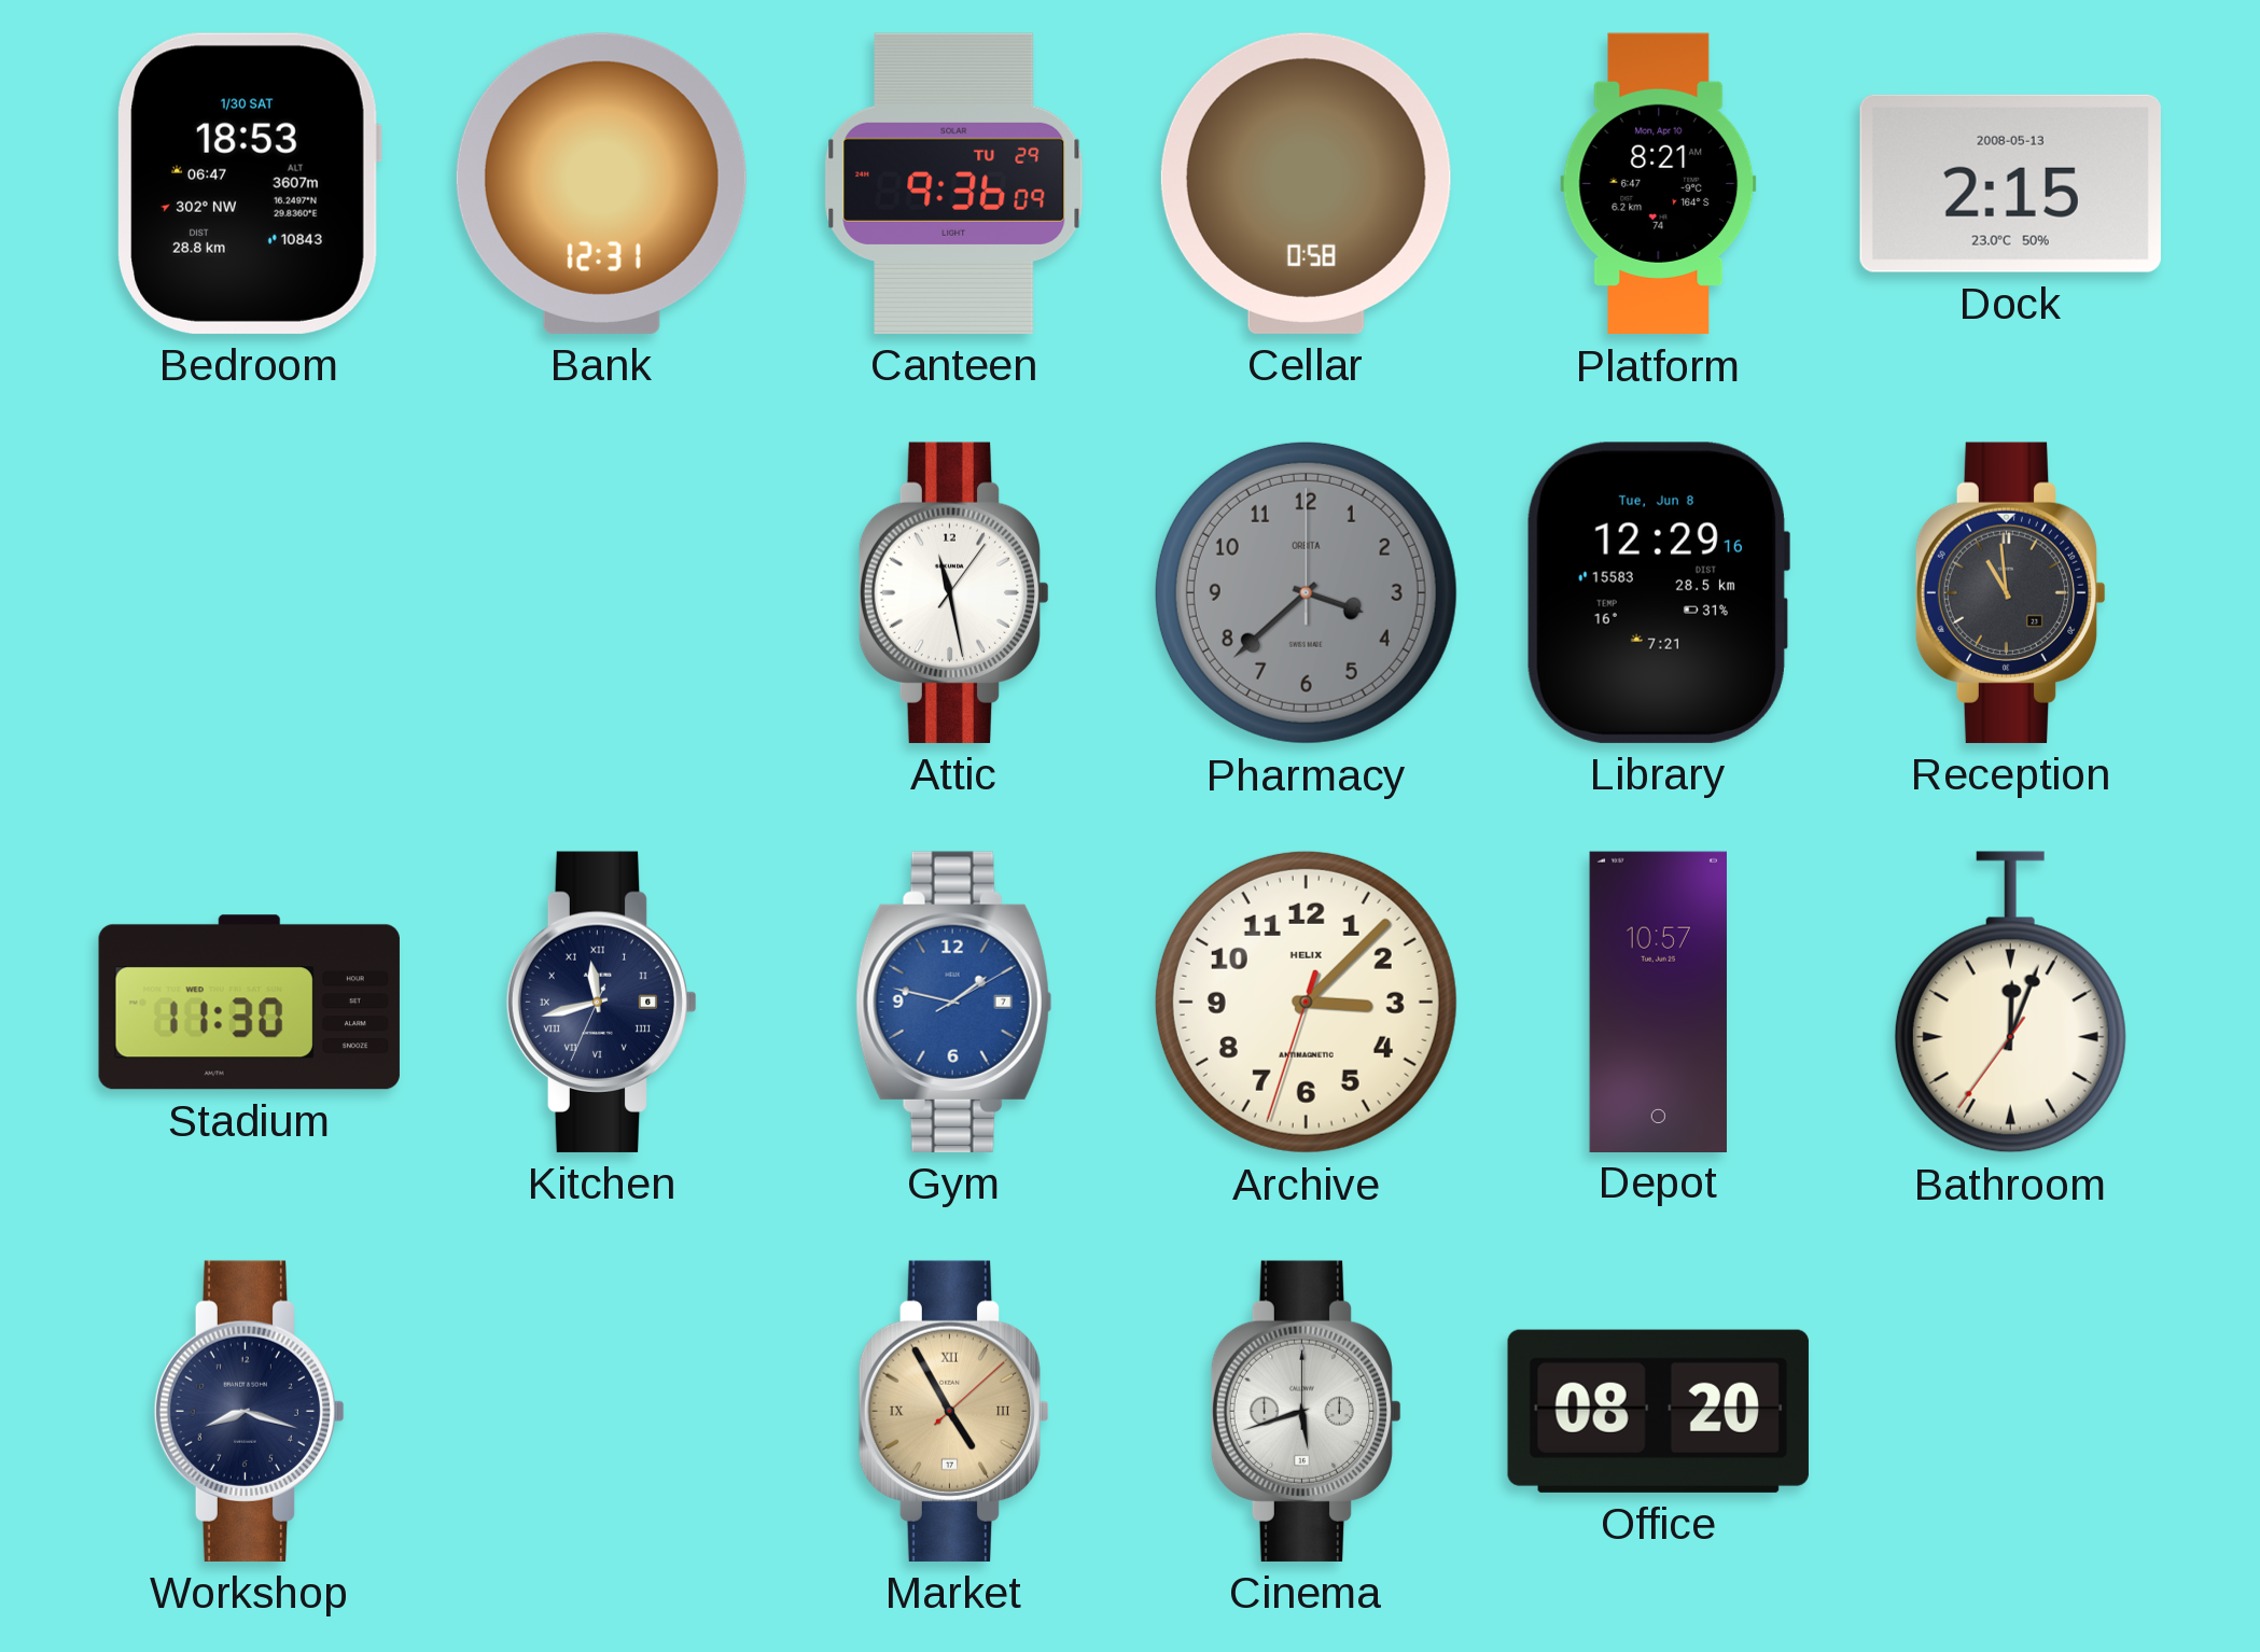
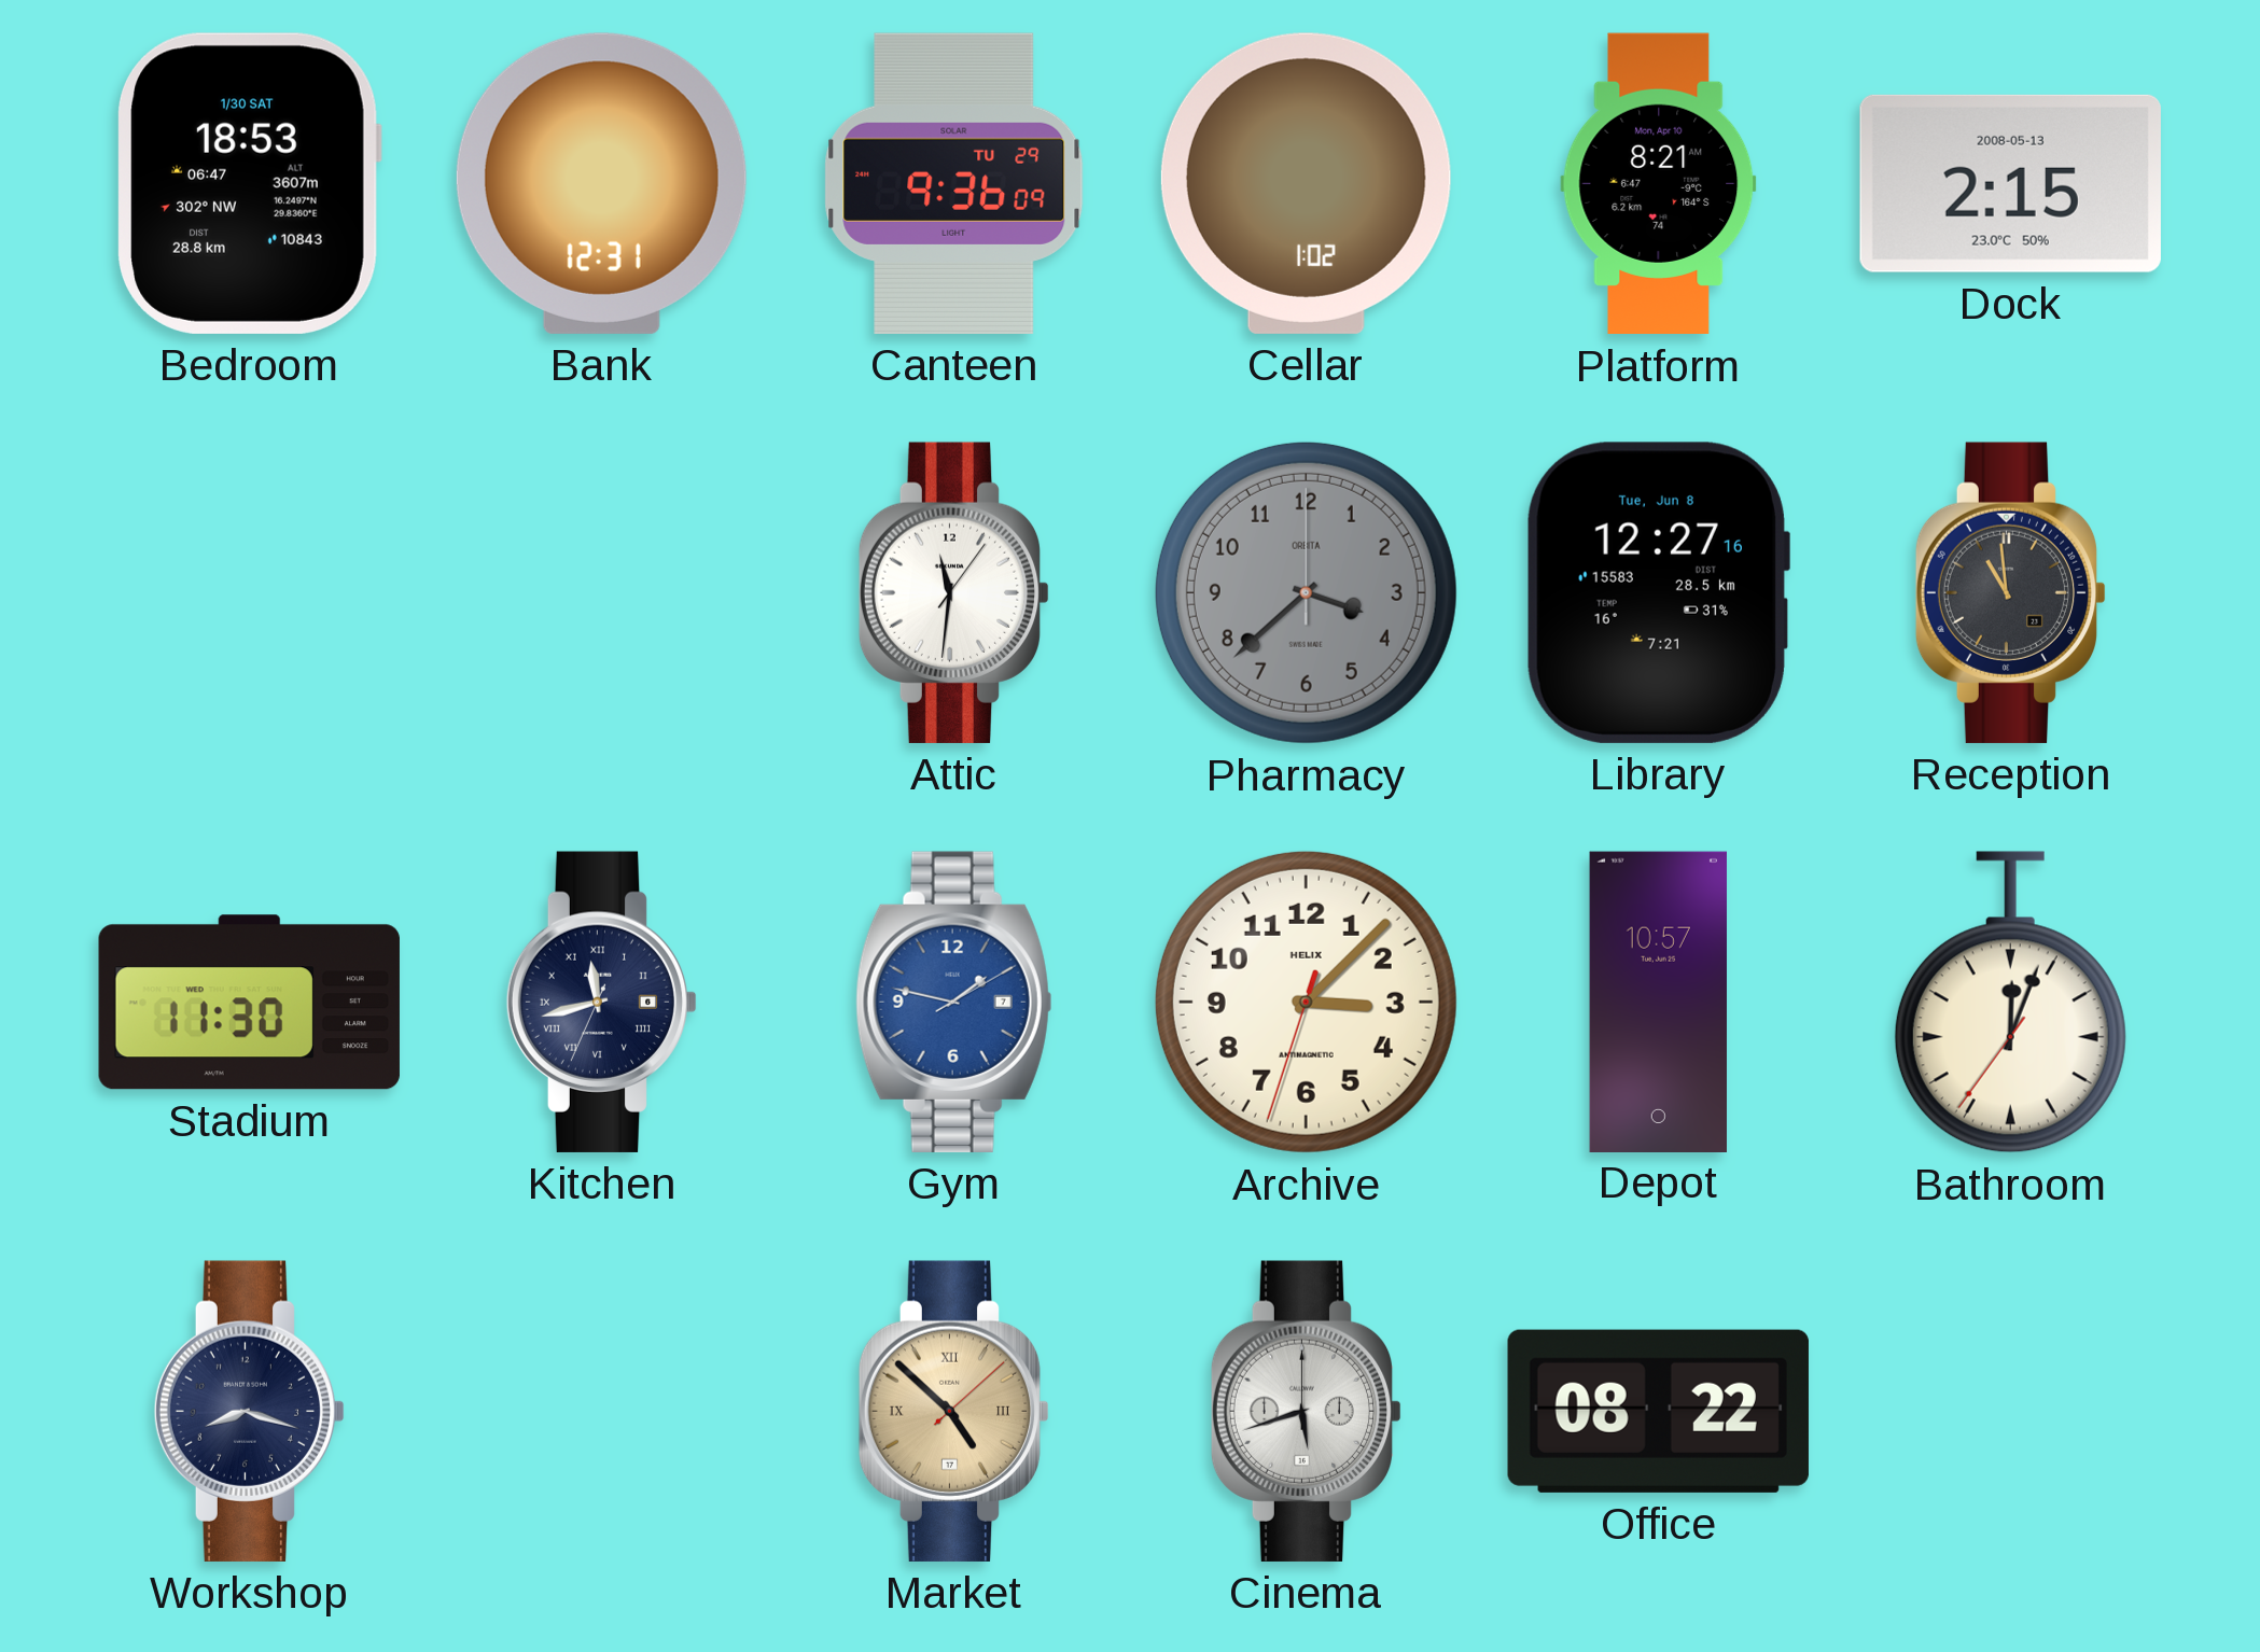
Cellar: 0:58 -> 1:02
Attic: 11:28 -> 11:31
Library: 12:29 -> 12:27
Market: 4:55 -> 4:52
Office: 08:20 -> 08:22
